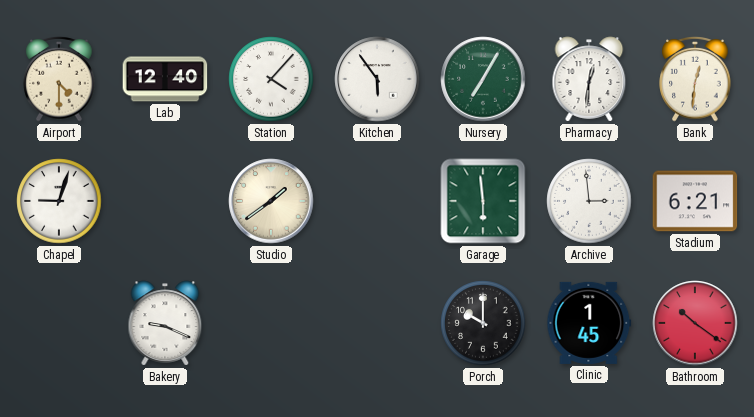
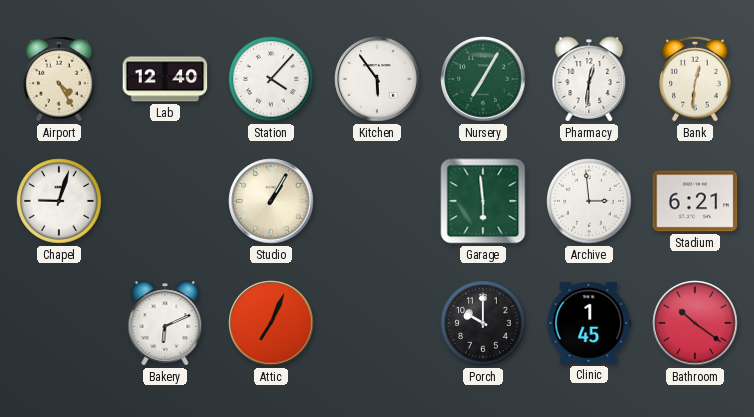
Airport: 4:30 -> 4:25
Studio: 1:39 -> 1:05
Bakery: 9:19 -> 6:11
Attic: none -> 7:04
